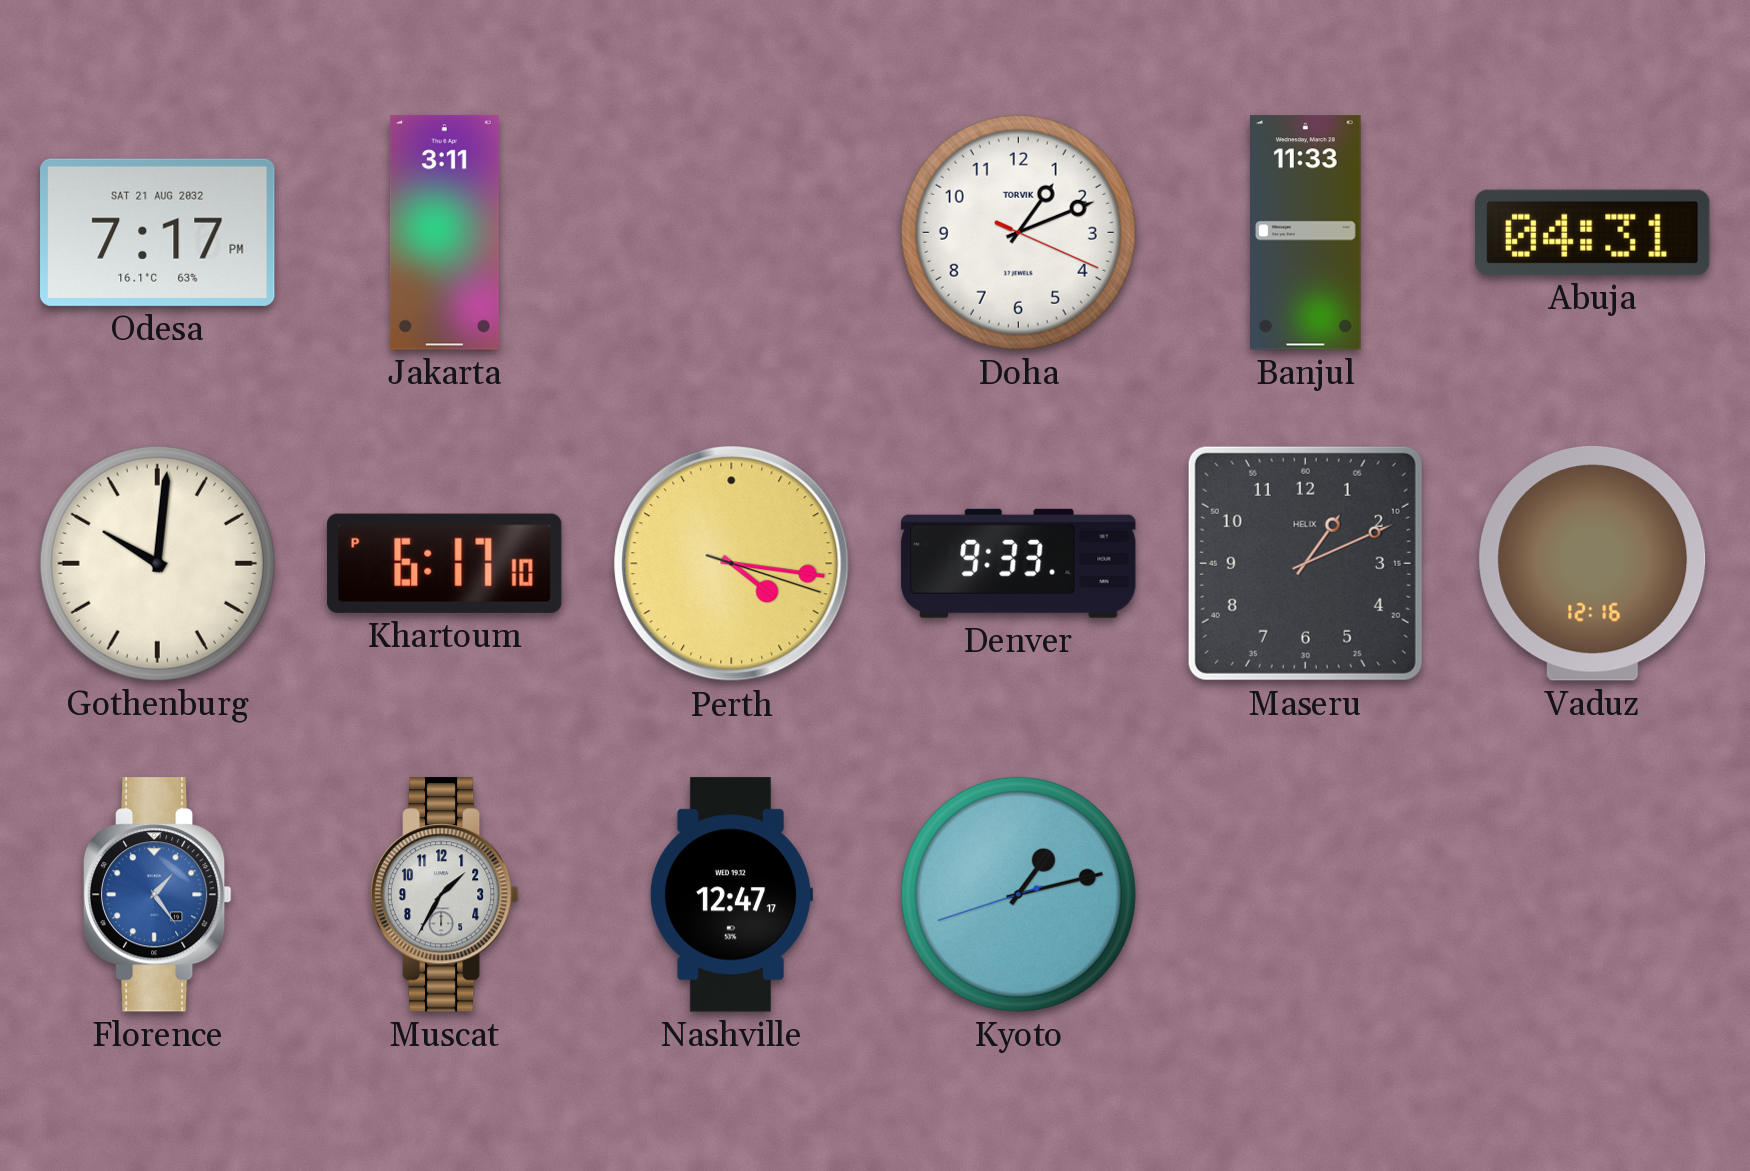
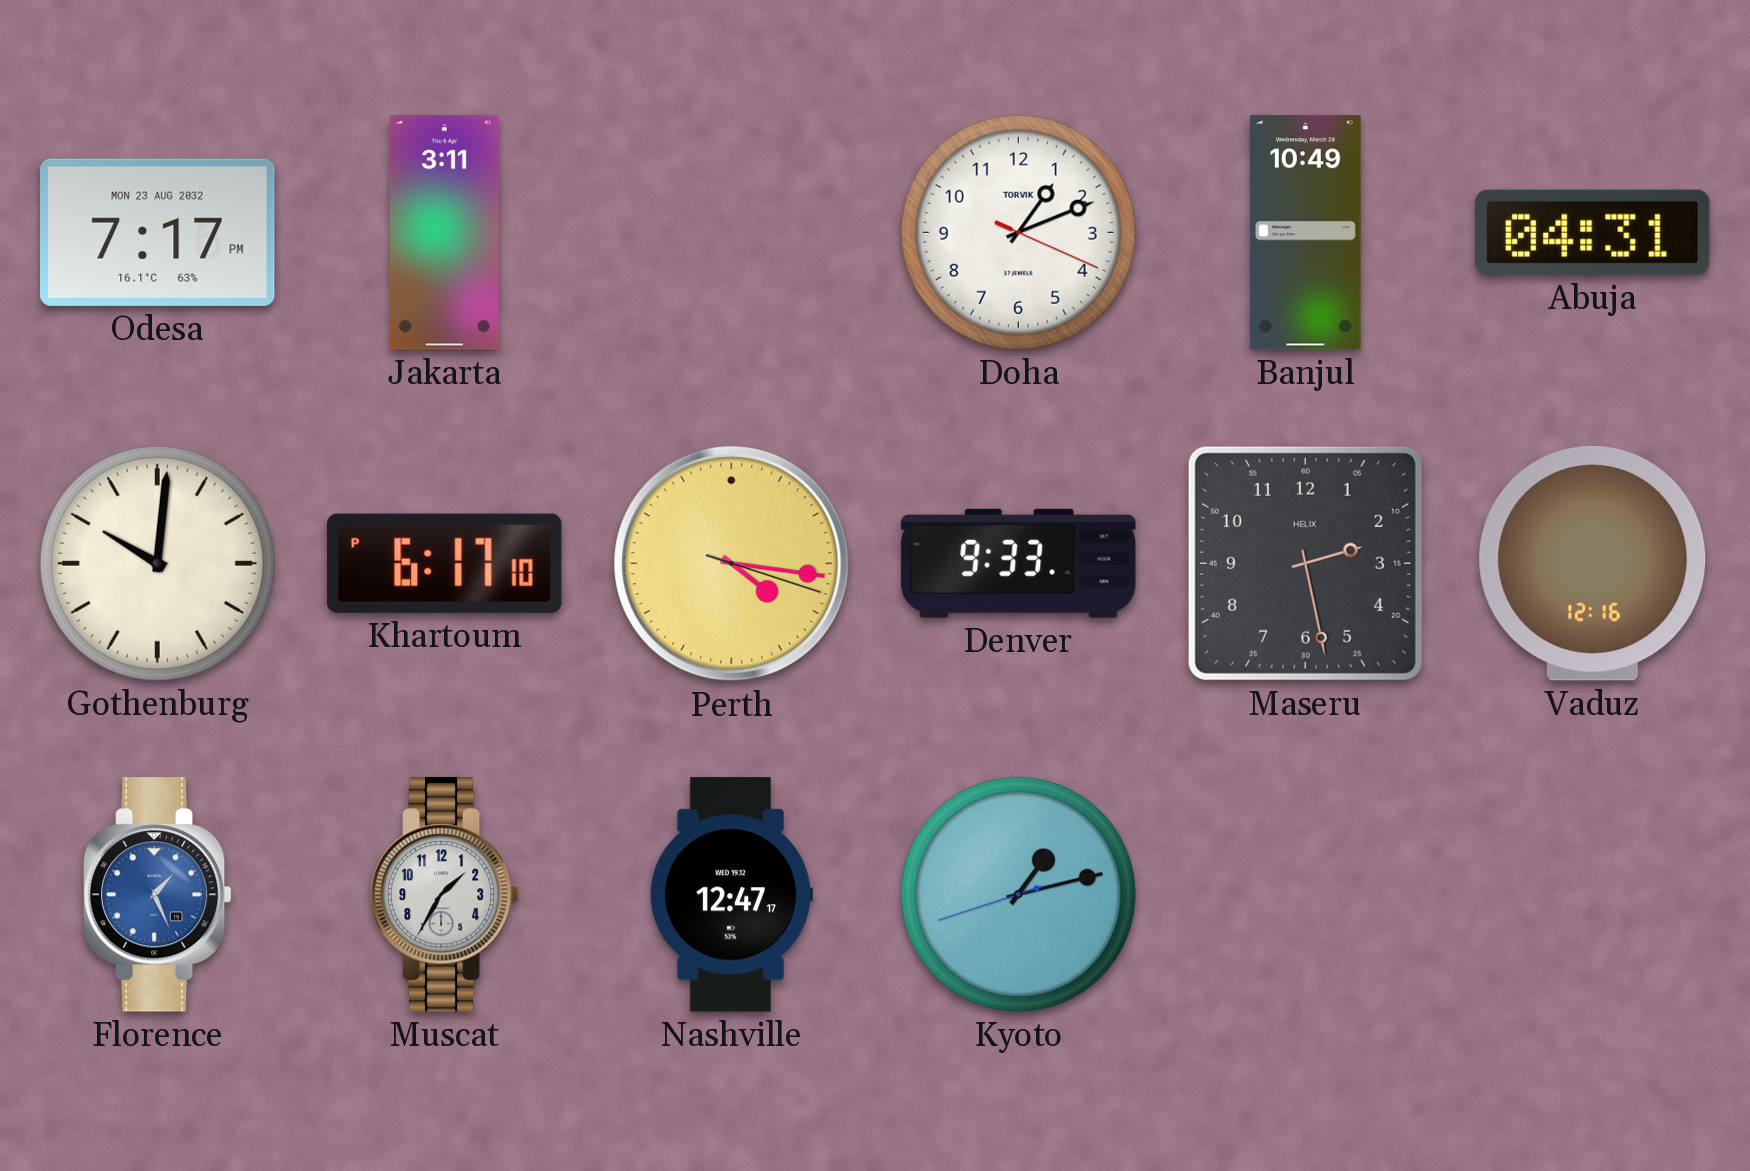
Odesa date: SAT 21 AUG 2032 -> MON 23 AUG 2032
Banjul: 11:33 -> 10:49
Maseru: 1:11 -> 2:28
Florence: 1:24 -> 1:26
